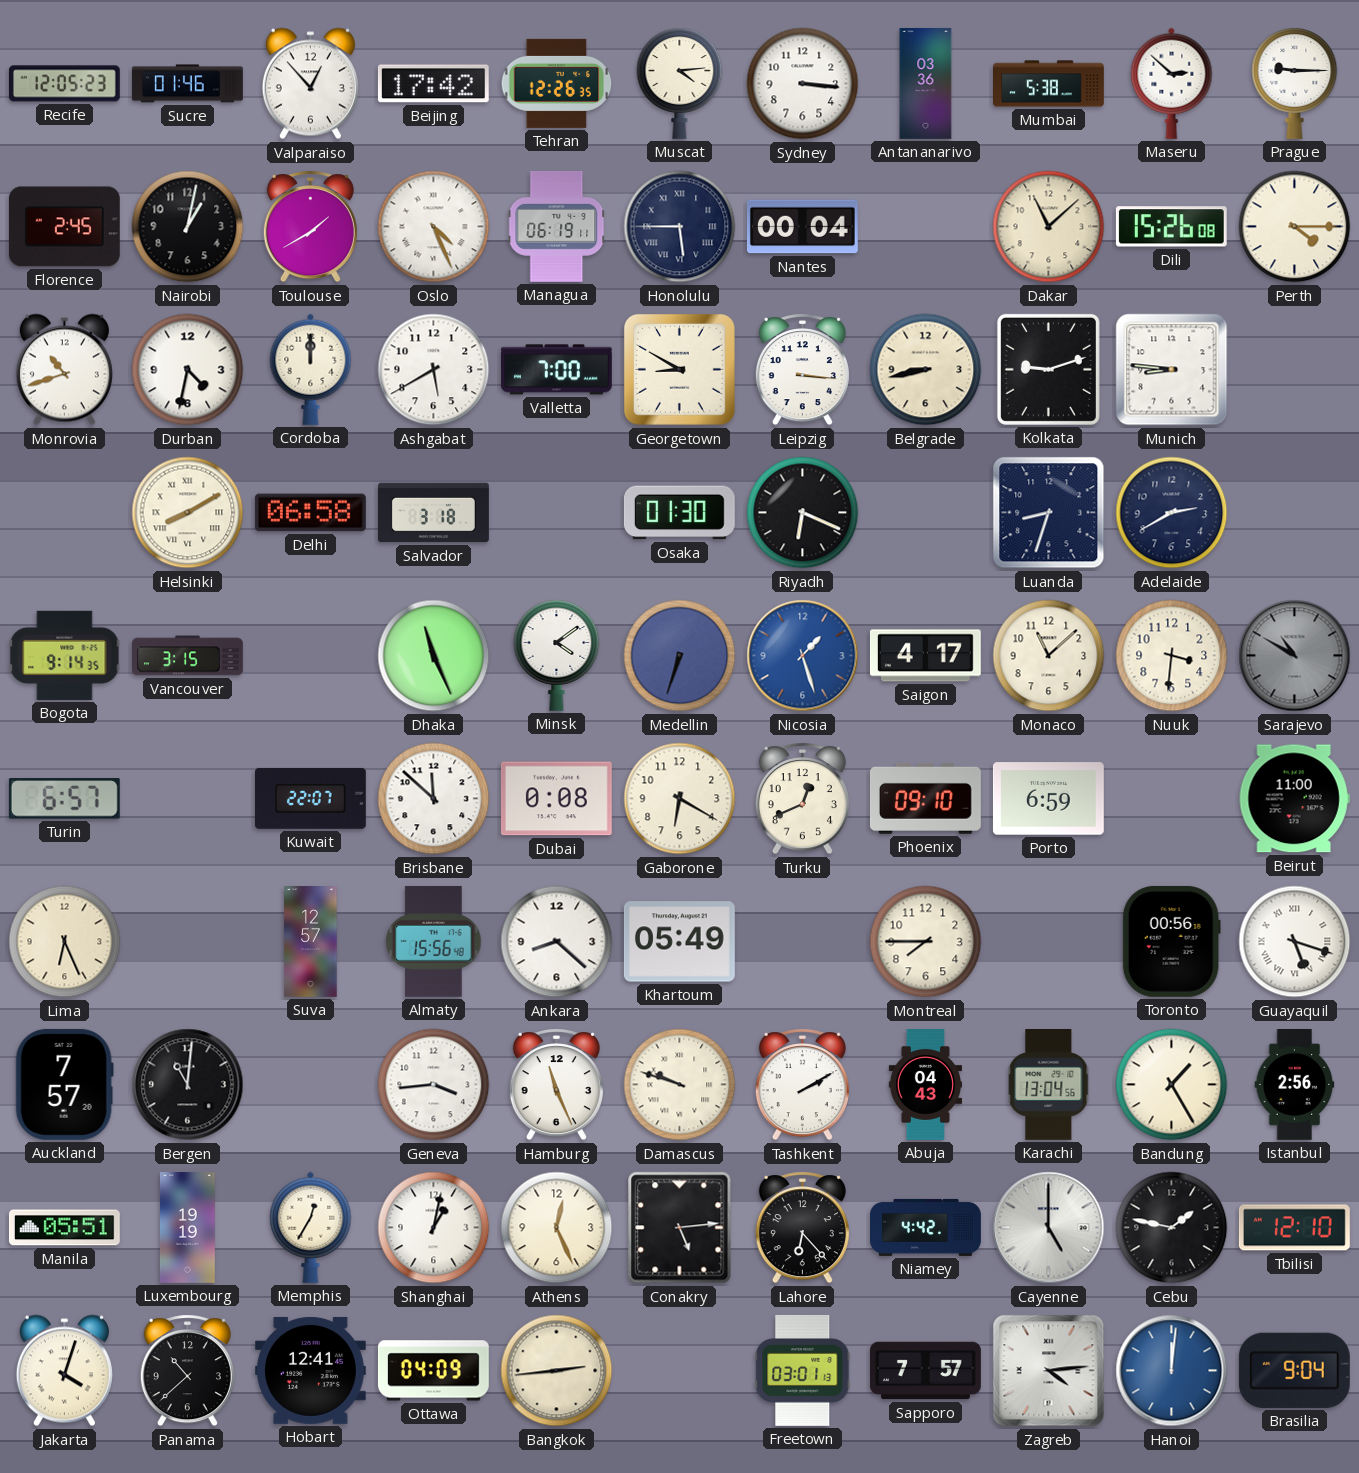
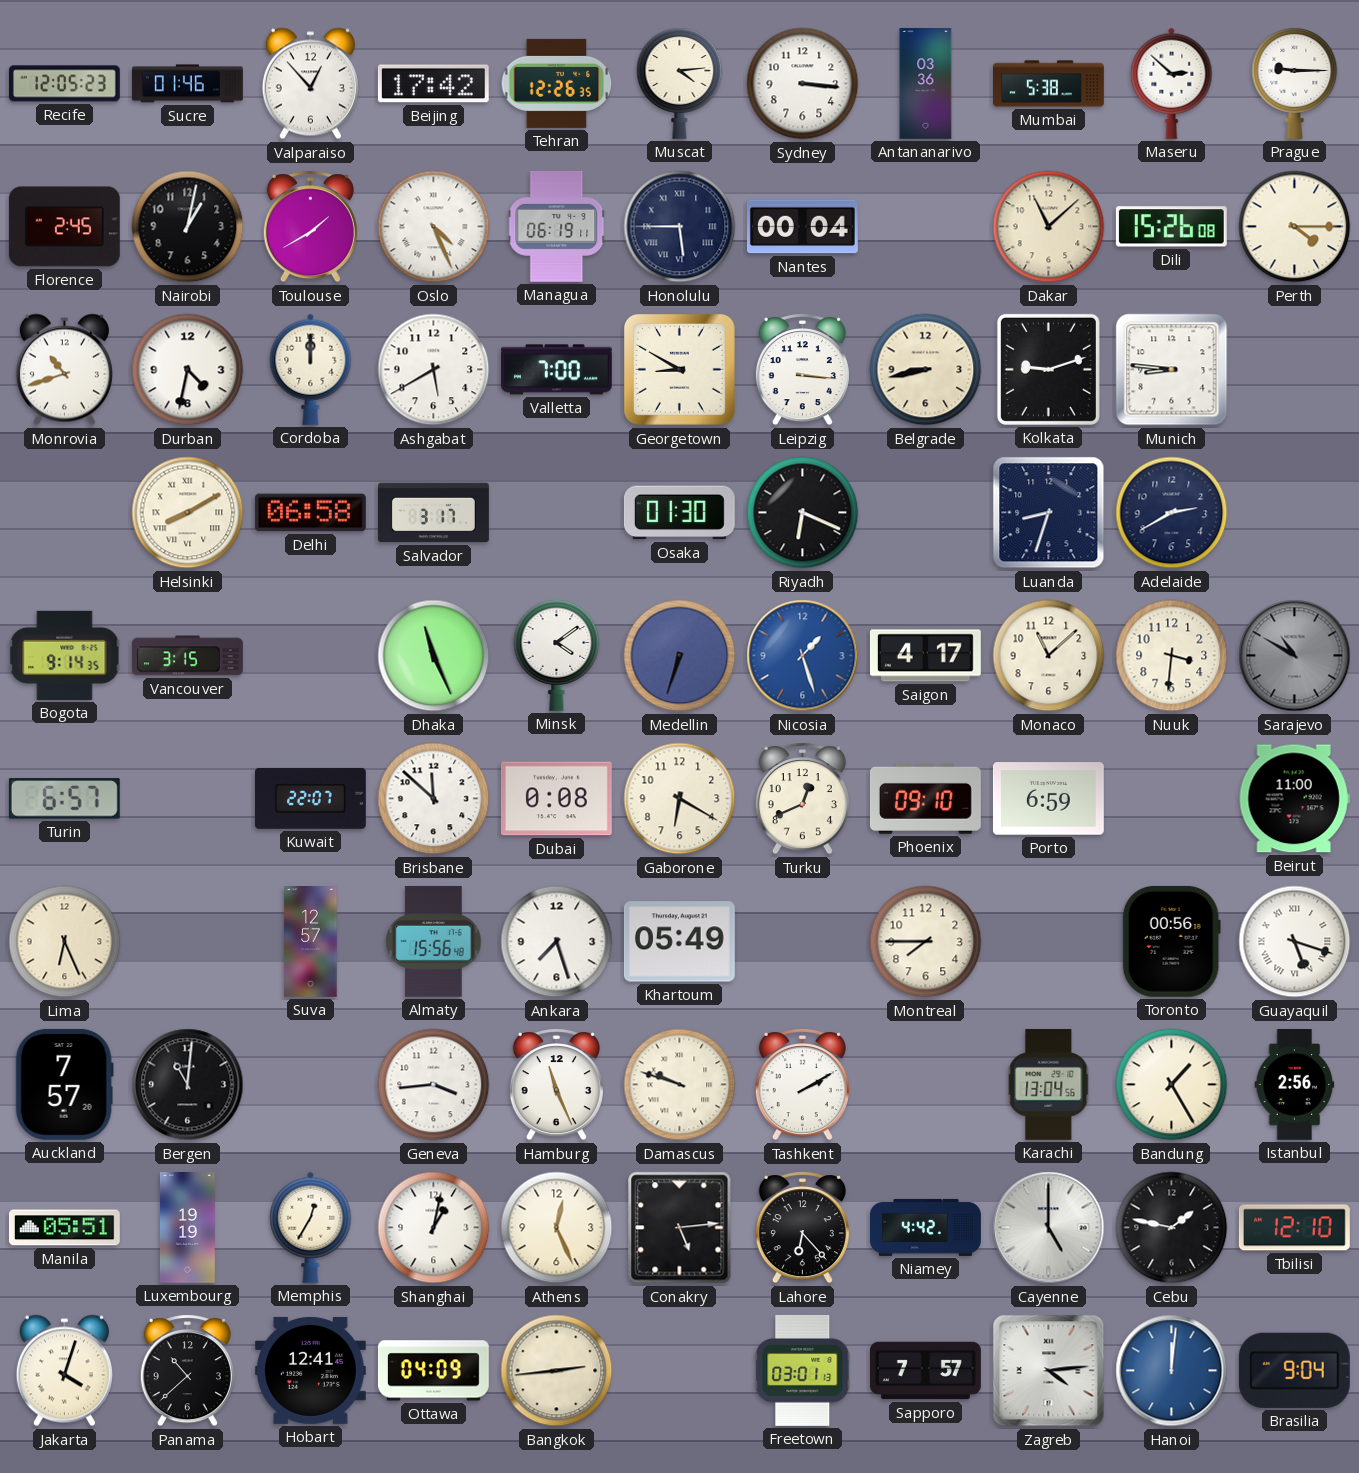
Salvador: 3:18 -> 3:17
Ankara: 8:22 -> 7:27
Abuja: 04:43 -> none
